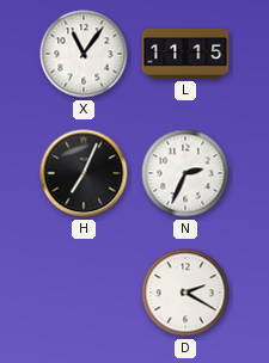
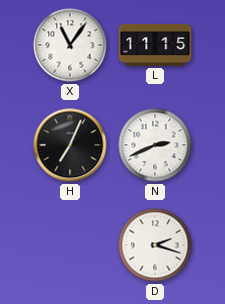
N: 2:34 -> 2:41
D: 2:20 -> 2:18
